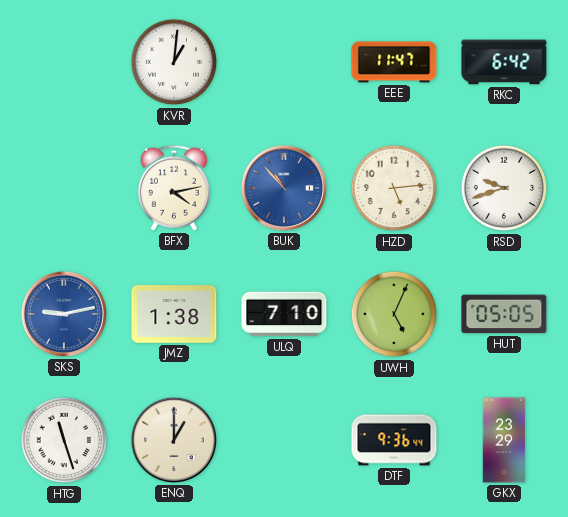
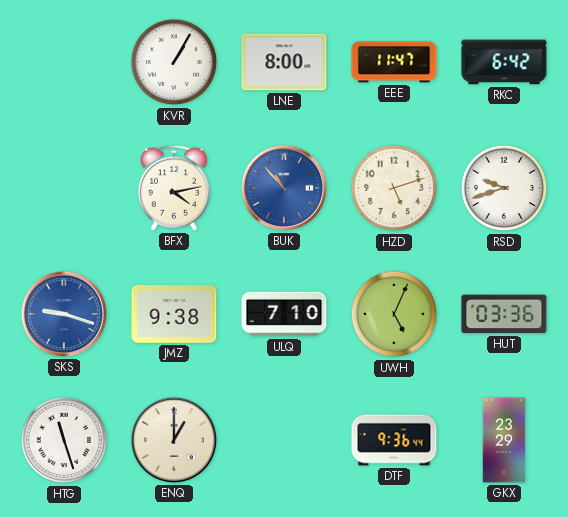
KVR: 1:01 -> 1:05
LNE: none -> 8:00
HZD: 5:14 -> 5:12
SKS: 9:13 -> 9:18
JMZ: 1:38 -> 9:38
HUT: 05:05 -> 03:36
